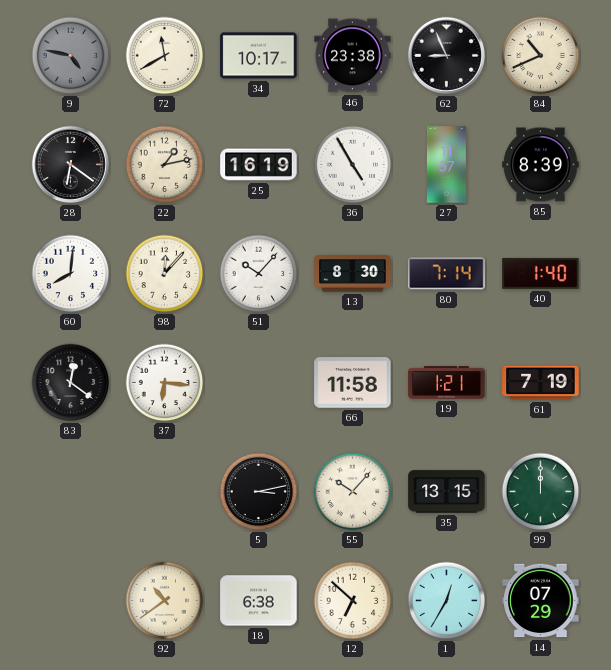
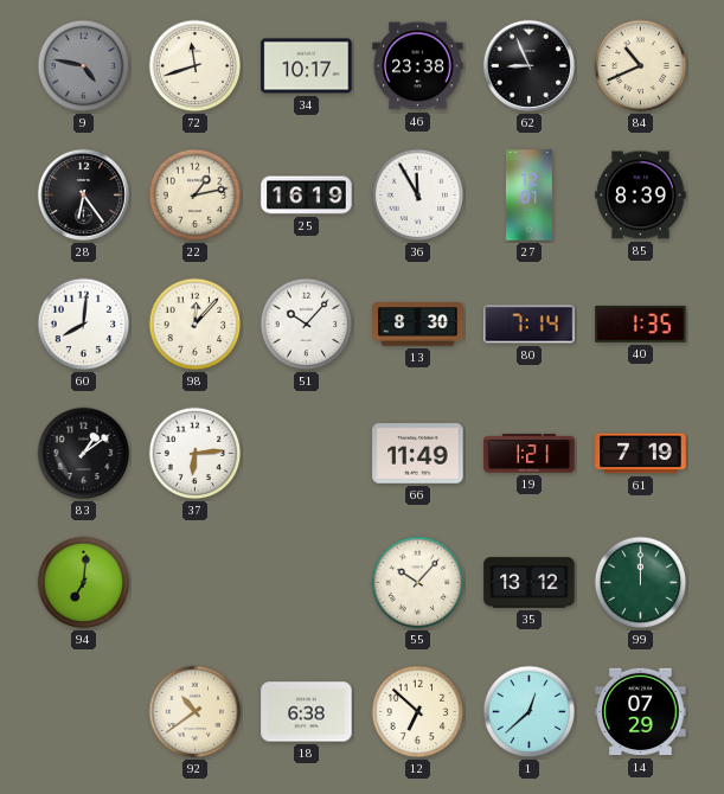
72: 11:40 -> 11:42
28: 6:21 -> 6:24
36: 4:55 -> 11:55
27: 11:57 -> 12:01
40: 1:40 -> 1:35
83: 12:21 -> 1:09
37: 6:16 -> 6:14
66: 11:58 -> 11:49
94: none -> 7:01
5: 3:13 -> none
35: 13:15 -> 13:12
1: 12:35 -> 12:38
